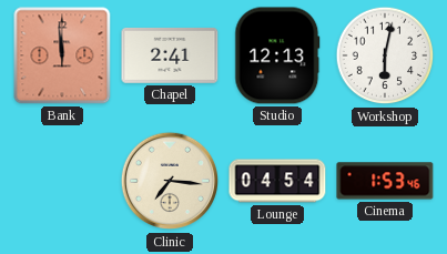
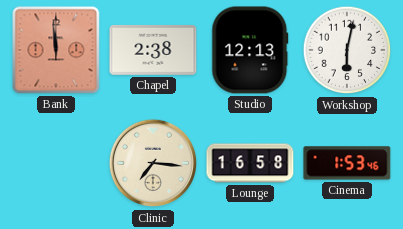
Chapel: 2:41 -> 2:38
Lounge: 04:54 -> 16:58
